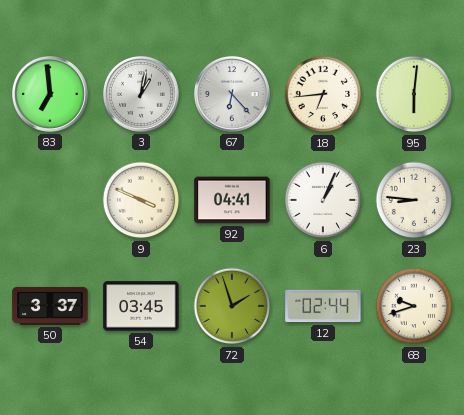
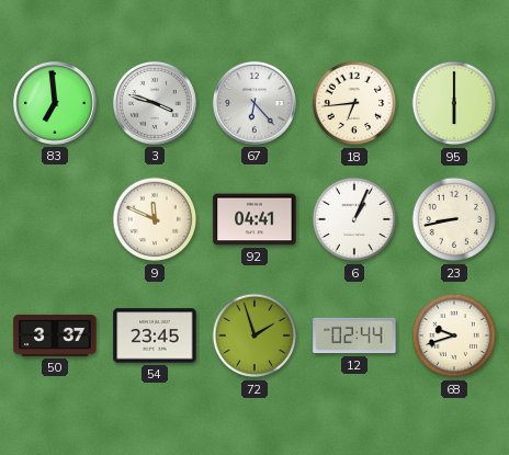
3: 1:02 -> 3:48
95: 6:01 -> 6:00
9: 3:49 -> 11:49
23: 8:46 -> 8:43
54: 03:45 -> 23:45
